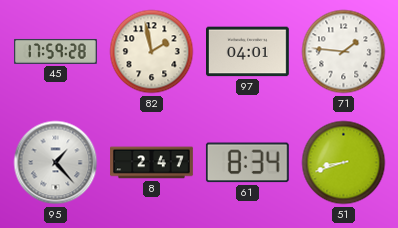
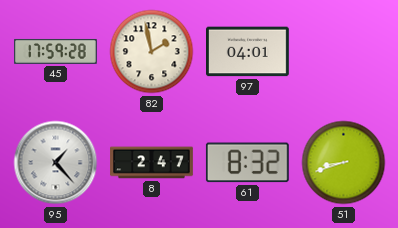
71: 1:46 -> none
61: 8:34 -> 8:32
